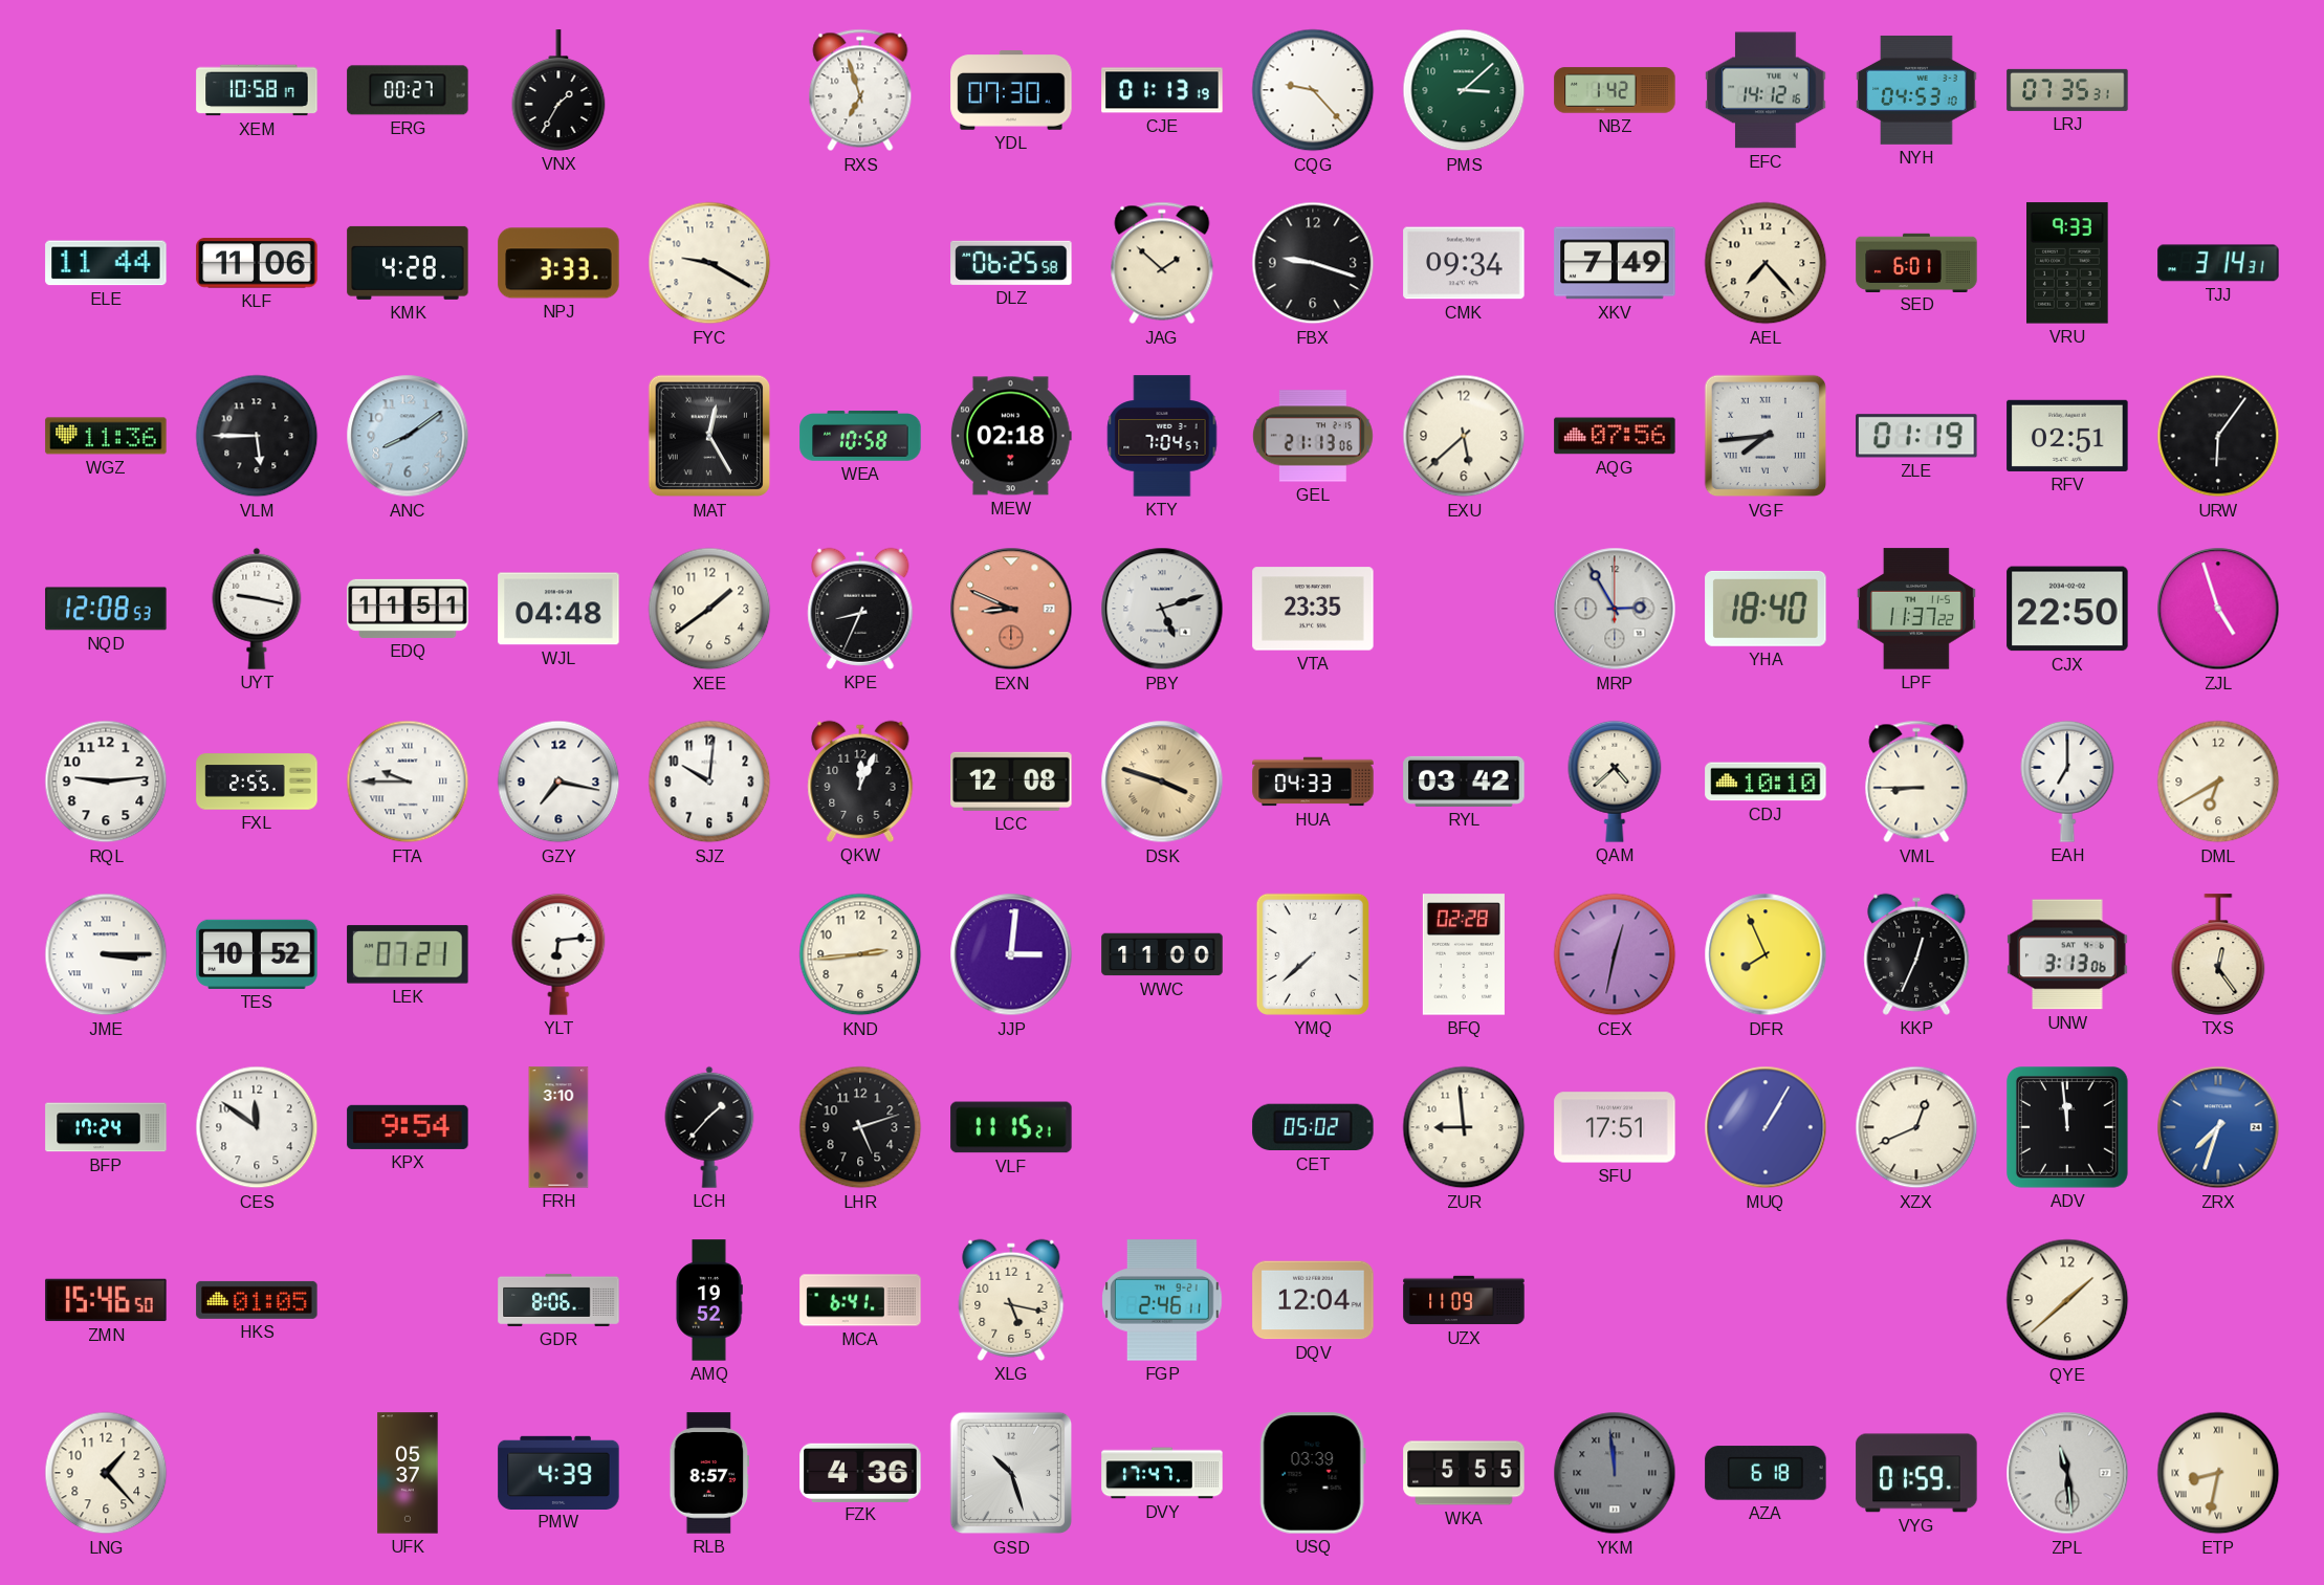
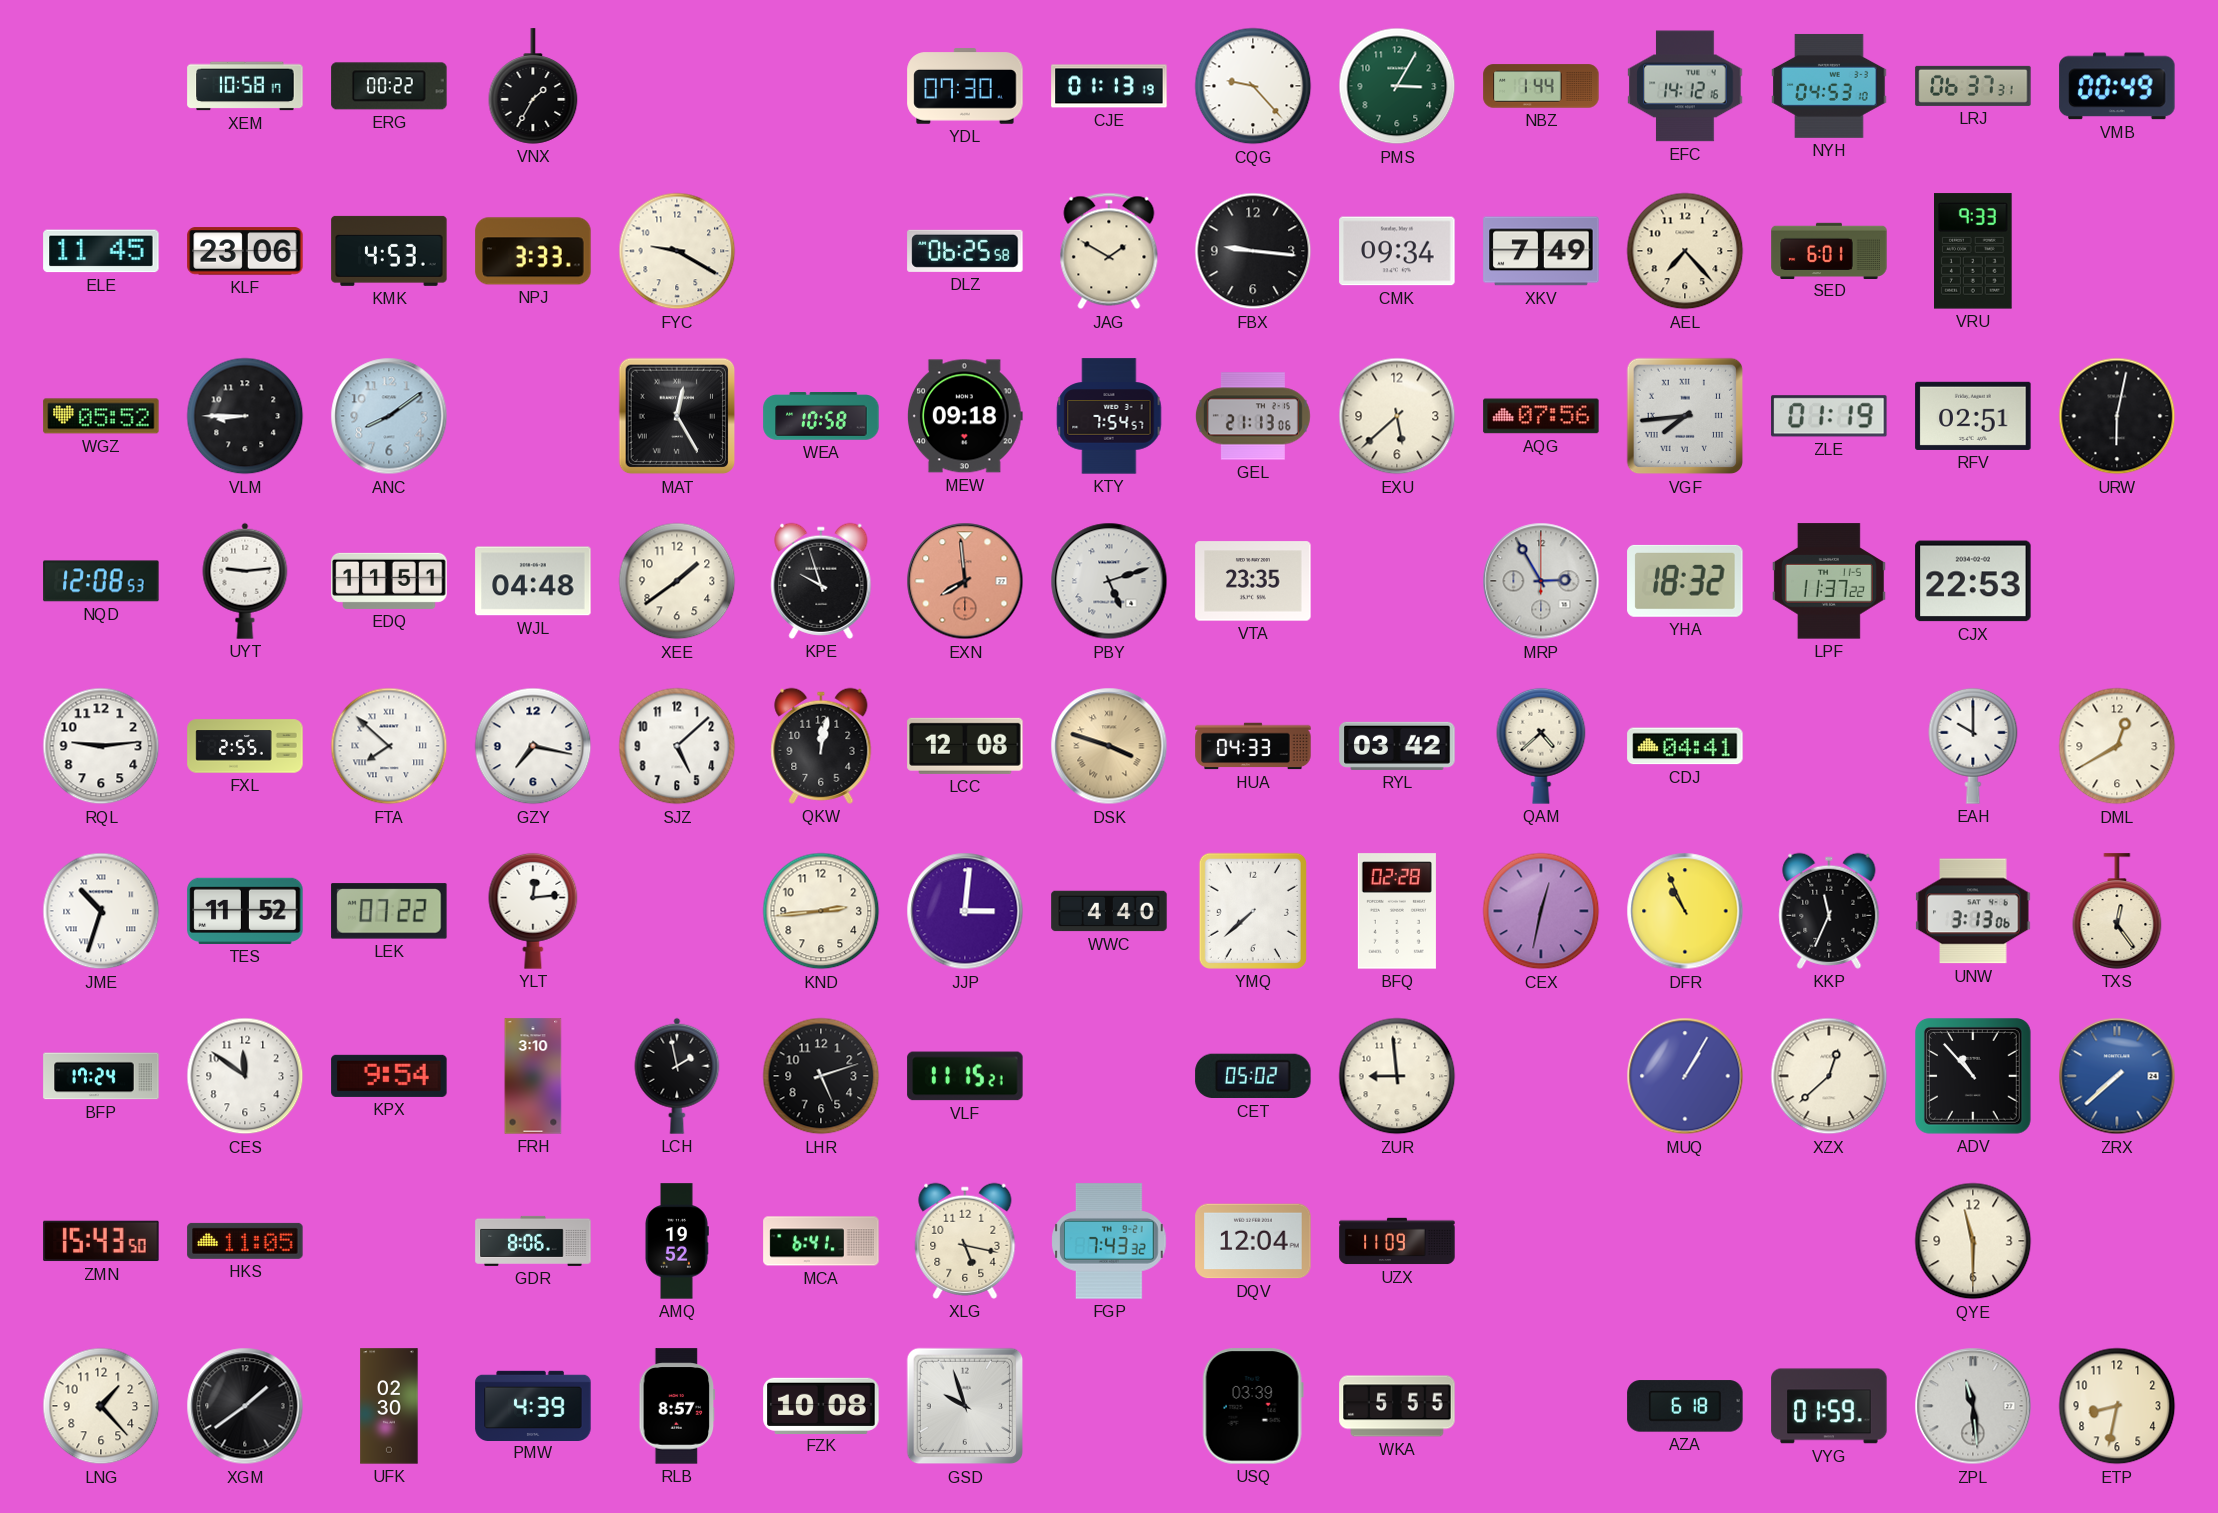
ERG: 00:27 -> 00:22
RXS: 6:57 -> none
PMS: 3:08 -> 3:05
NBZ: 1:42 -> 1:44
LRJ: 07:35 -> 06:37
VMB: none -> 00:49
ELE: 11:44 -> 11:45
KLF: 11:06 -> 23:06
KMK: 4:28 -> 4:53
JAG: 1:52 -> 1:50
FBX: 9:18 -> 9:16
TJJ: 3:14 -> none
WGZ: 11:36 -> 05:52
VLM: 5:45 -> 8:45
MEW: 02:18 -> 09:18
KTY: 7:04 -> 7:54
URW: 6:06 -> 6:02
UYT: 9:17 -> 9:14
KPE: 8:34 -> 9:57
EXN: 8:49 -> 7:59
YHA: 18:40 -> 18:32
CJX: 22:50 -> 22:53
ZJL: 4:57 -> none
FTA: 9:45 -> 7:52
SJZ: 10:01 -> 5:08
QKW: 12:04 -> 12:02
CDJ: 10:10 -> 04:41
VML: 8:45 -> none
EAH: 7:00 -> 10:00
DML: 6:40 -> 12:40
JME: 3:15 -> 10:33
TES: 10:52 -> 11:52
LEK: 07:21 -> 07:22
YLT: 6:14 -> 12:14
WWC: 11:00 -> 4:40
DFR: 7:56 -> 10:56
KKP: 12:34 -> 11:34
LCH: 1:37 -> 1:58
SFU: 17:51 -> none
XZX: 12:41 -> 12:38
ADV: 11:59 -> 10:53
ZRX: 7:33 -> 7:38
ZMN: 15:46 -> 15:43
HKS: 01:05 -> 11:05
FGP: 2:46 -> 7:43
QYE: 1:38 -> 11:30
XGM: none -> 1:39
UFK: 05:37 -> 02:30
FZK: 4:36 -> 10:08
GSD: 10:27 -> 9:57
DVY: 17:47 -> none
YKM: 11:59 -> none
ETP numerals: Roman -> Arabic
